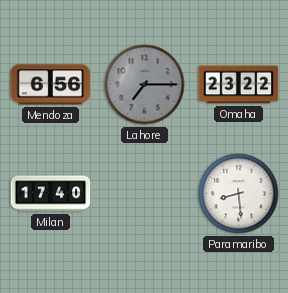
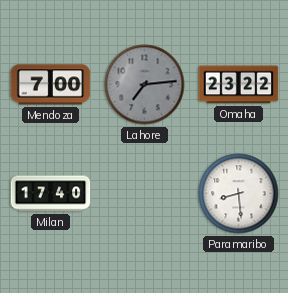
Mendoza: 6:56 -> 7:00
Lahore: 7:15 -> 7:14
